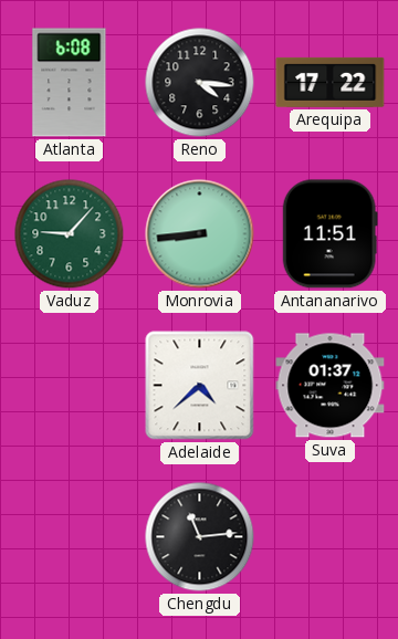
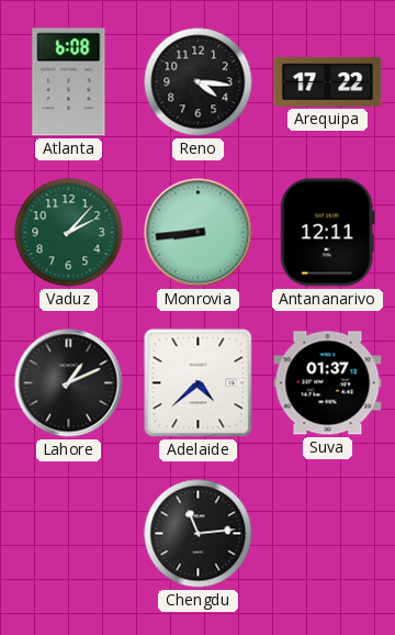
Vaduz: 9:07 -> 2:07
Antananarivo: 11:51 -> 12:11
Lahore: none -> 1:11
